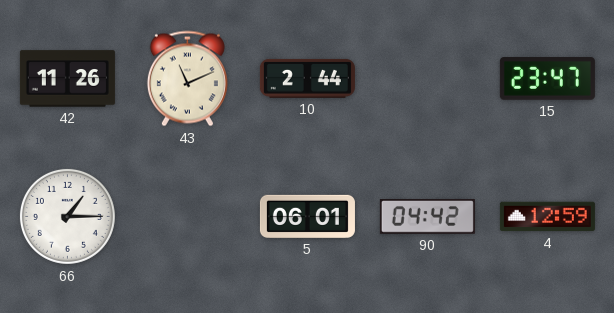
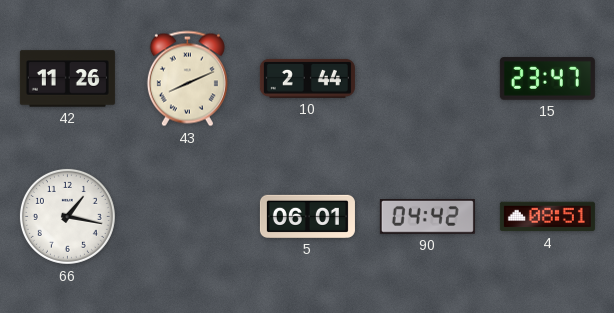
43: 11:11 -> 8:11
66: 1:15 -> 1:17
4: 12:59 -> 08:51
